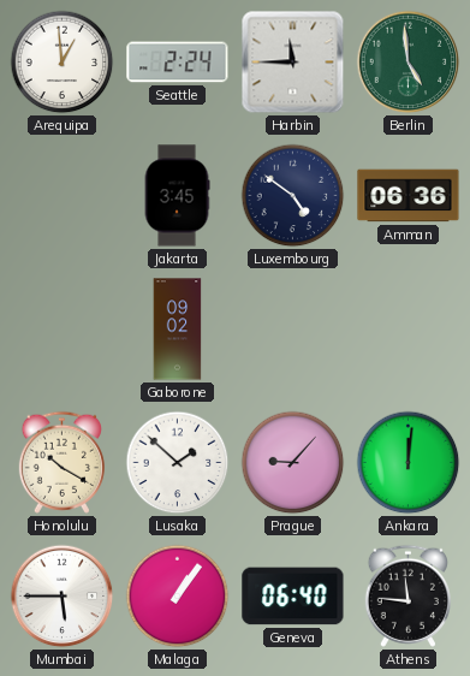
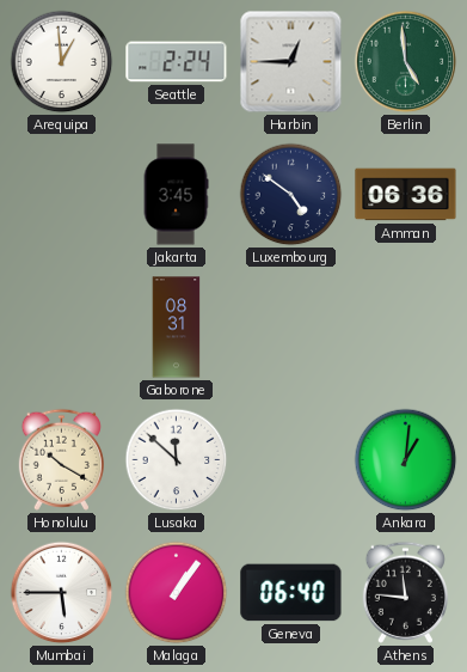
Harbin: 11:45 -> 12:45
Gaborone: 09:02 -> 08:31
Lusaka: 1:52 -> 11:52
Prague: 9:07 -> none
Ankara: 12:01 -> 1:01
